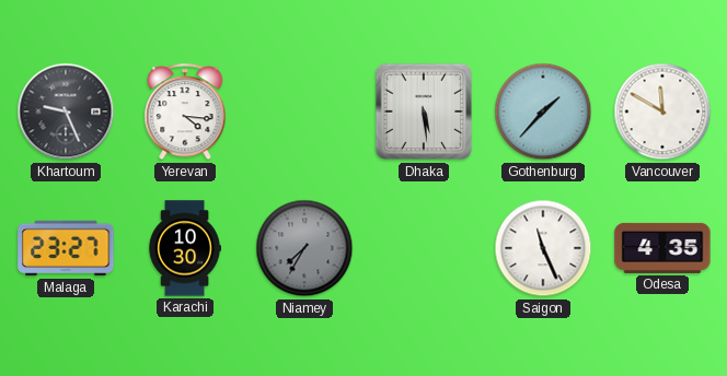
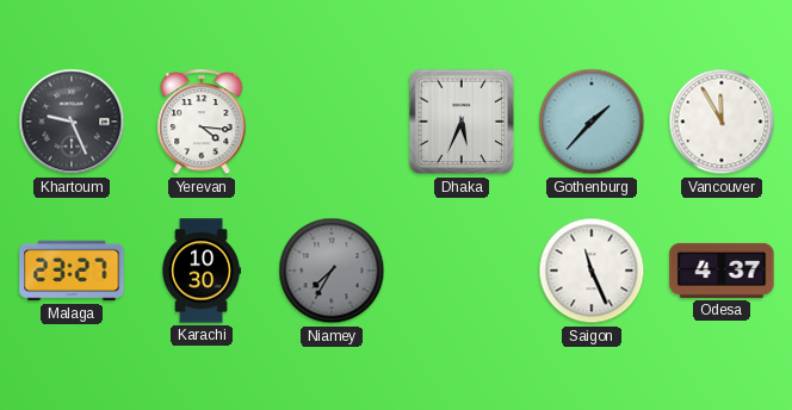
Dhaka: 5:29 -> 5:34
Vancouver: 11:50 -> 11:55
Odesa: 4:35 -> 4:37
